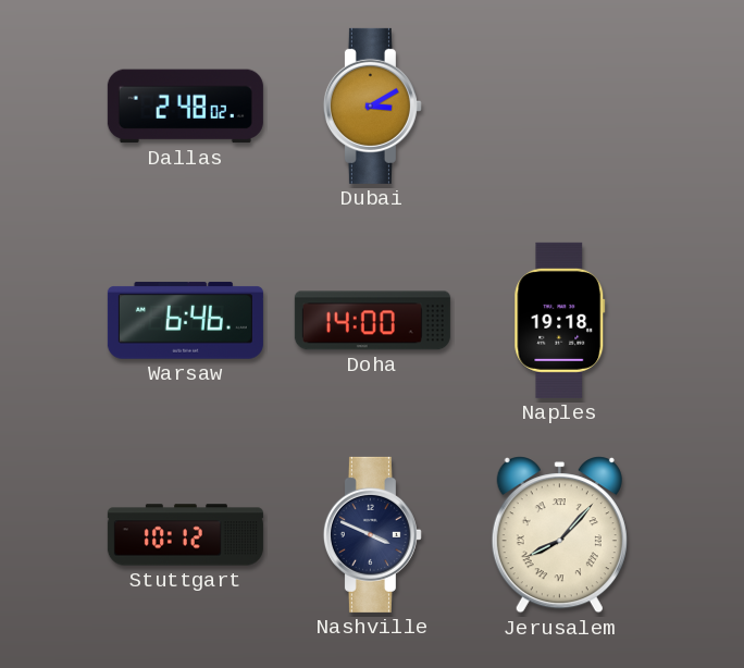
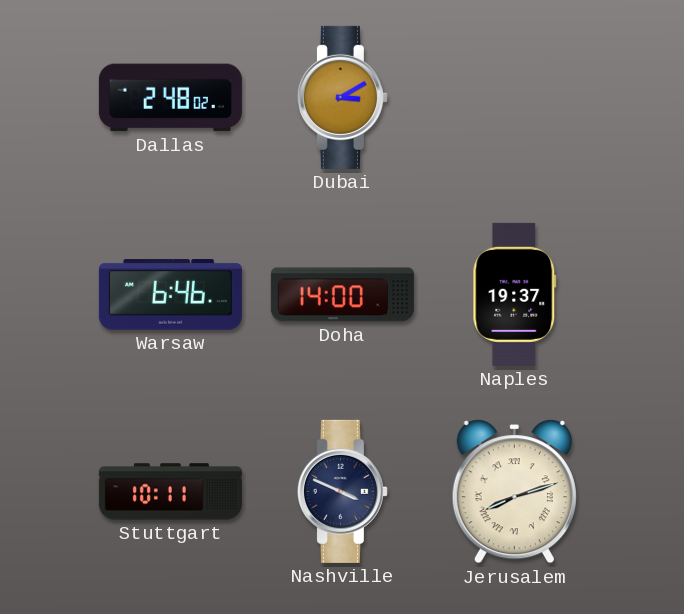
Naples: 19:18 -> 19:37
Stuttgart: 10:12 -> 10:11
Jerusalem: 8:07 -> 8:12
